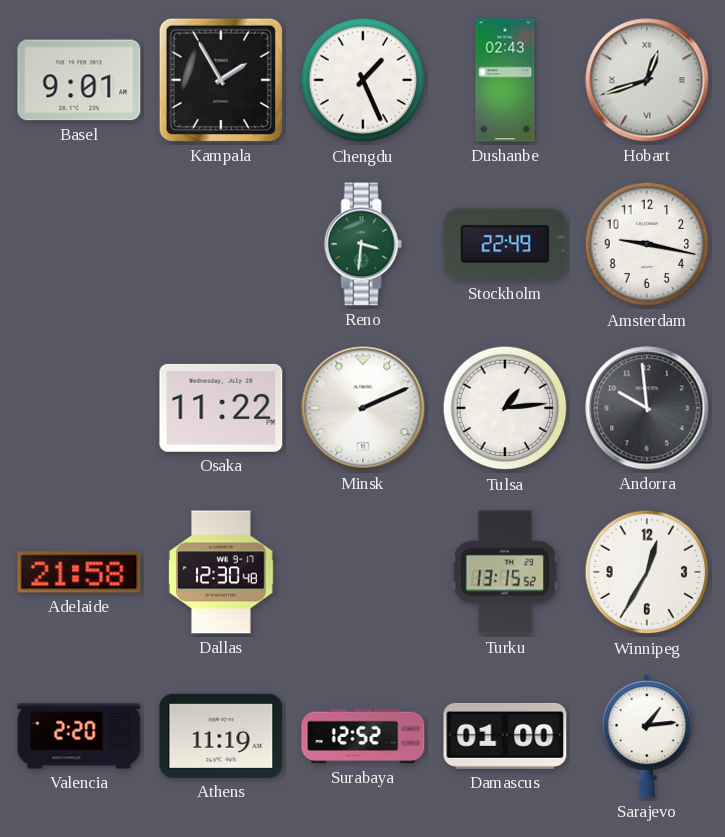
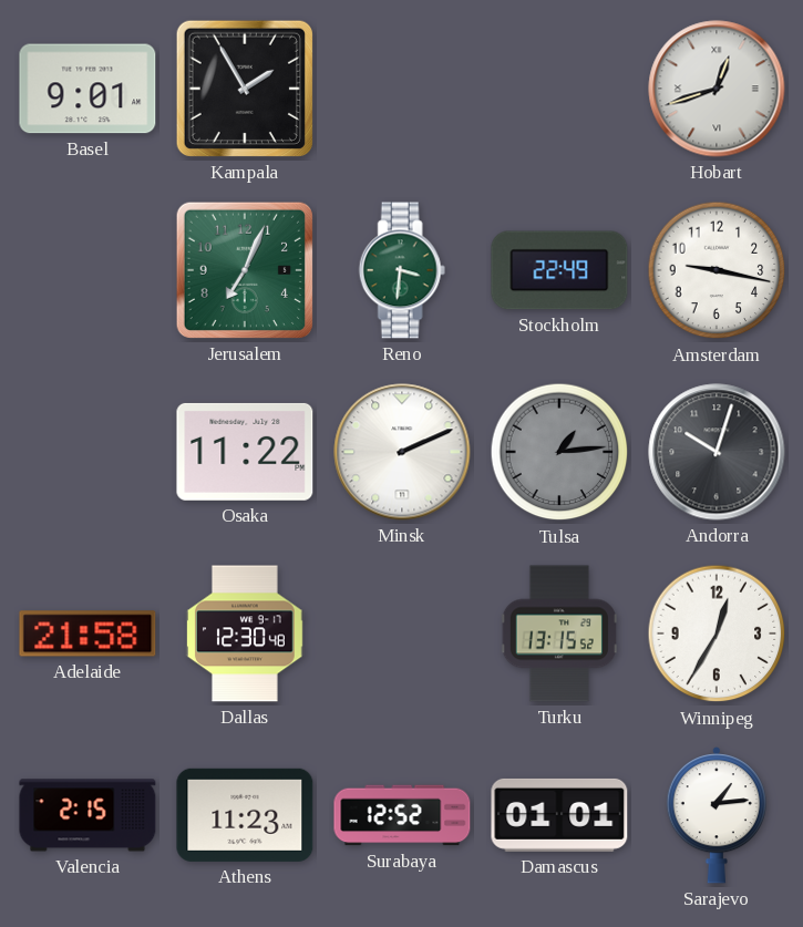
Chengdu: 1:26 -> none
Dushanbe: 02:43 -> none
Jerusalem: none -> 7:04
Tulsa dial: white -> grey
Andorra: 9:59 -> 10:03
Valencia: 2:20 -> 2:15
Athens: 11:19 -> 11:23
Damascus: 01:00 -> 01:01
